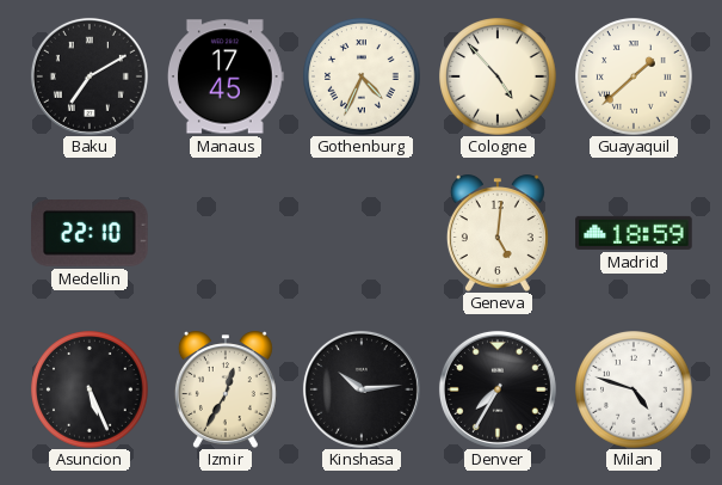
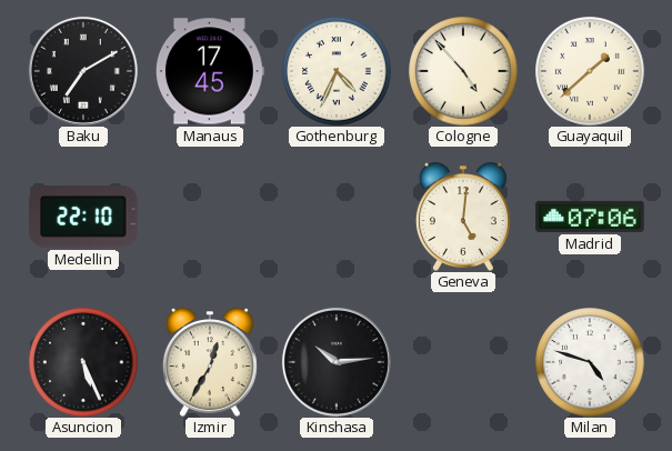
Madrid: 18:59 -> 07:06
Denver: 7:35 -> none
